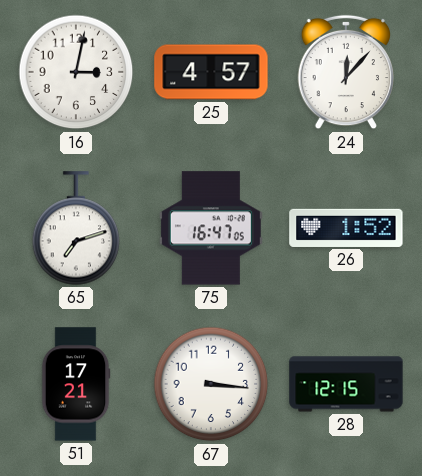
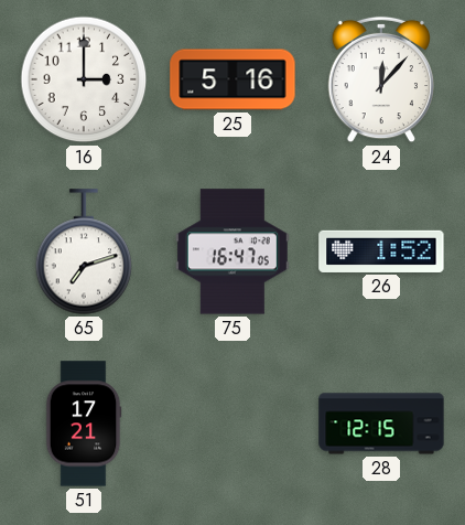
16: 3:02 -> 3:00
25: 4:57 -> 5:16
67: 3:16 -> none
